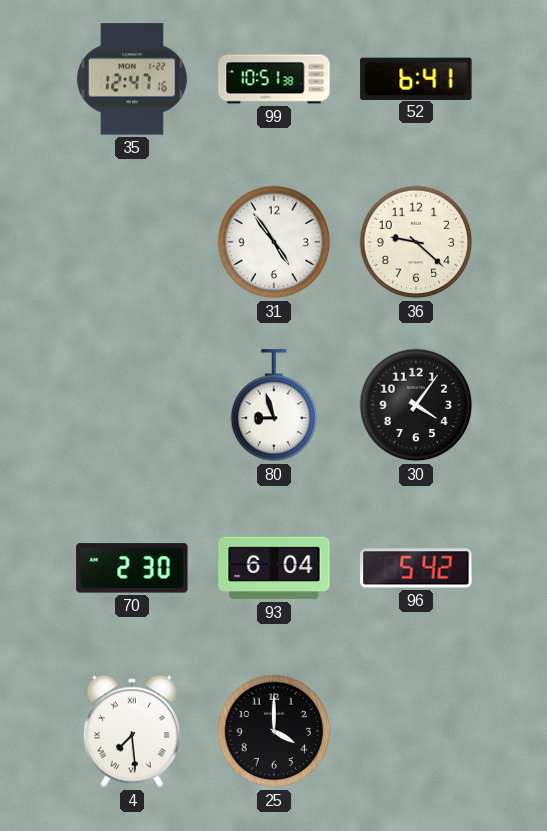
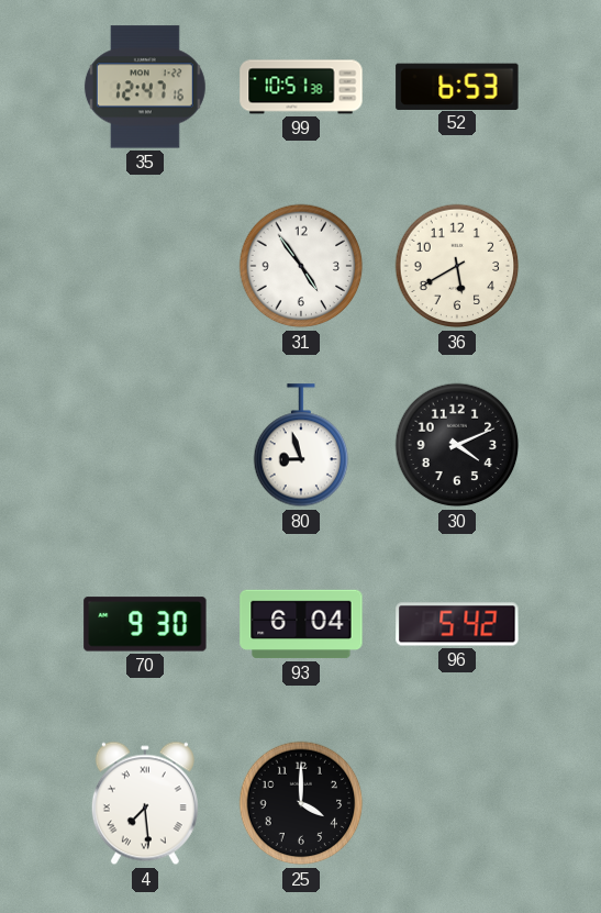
52: 6:41 -> 6:53
36: 9:22 -> 5:40
30: 4:06 -> 4:11
70: 2:30 -> 9:30
